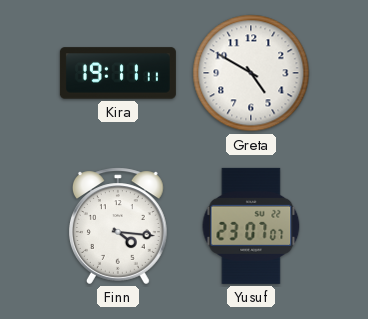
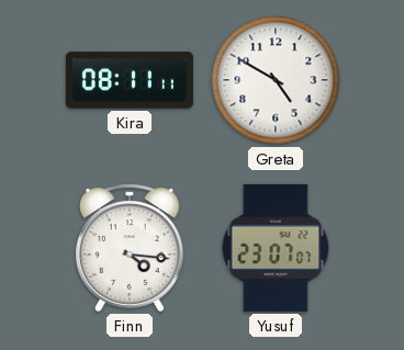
Kira: 19:11 -> 08:11
